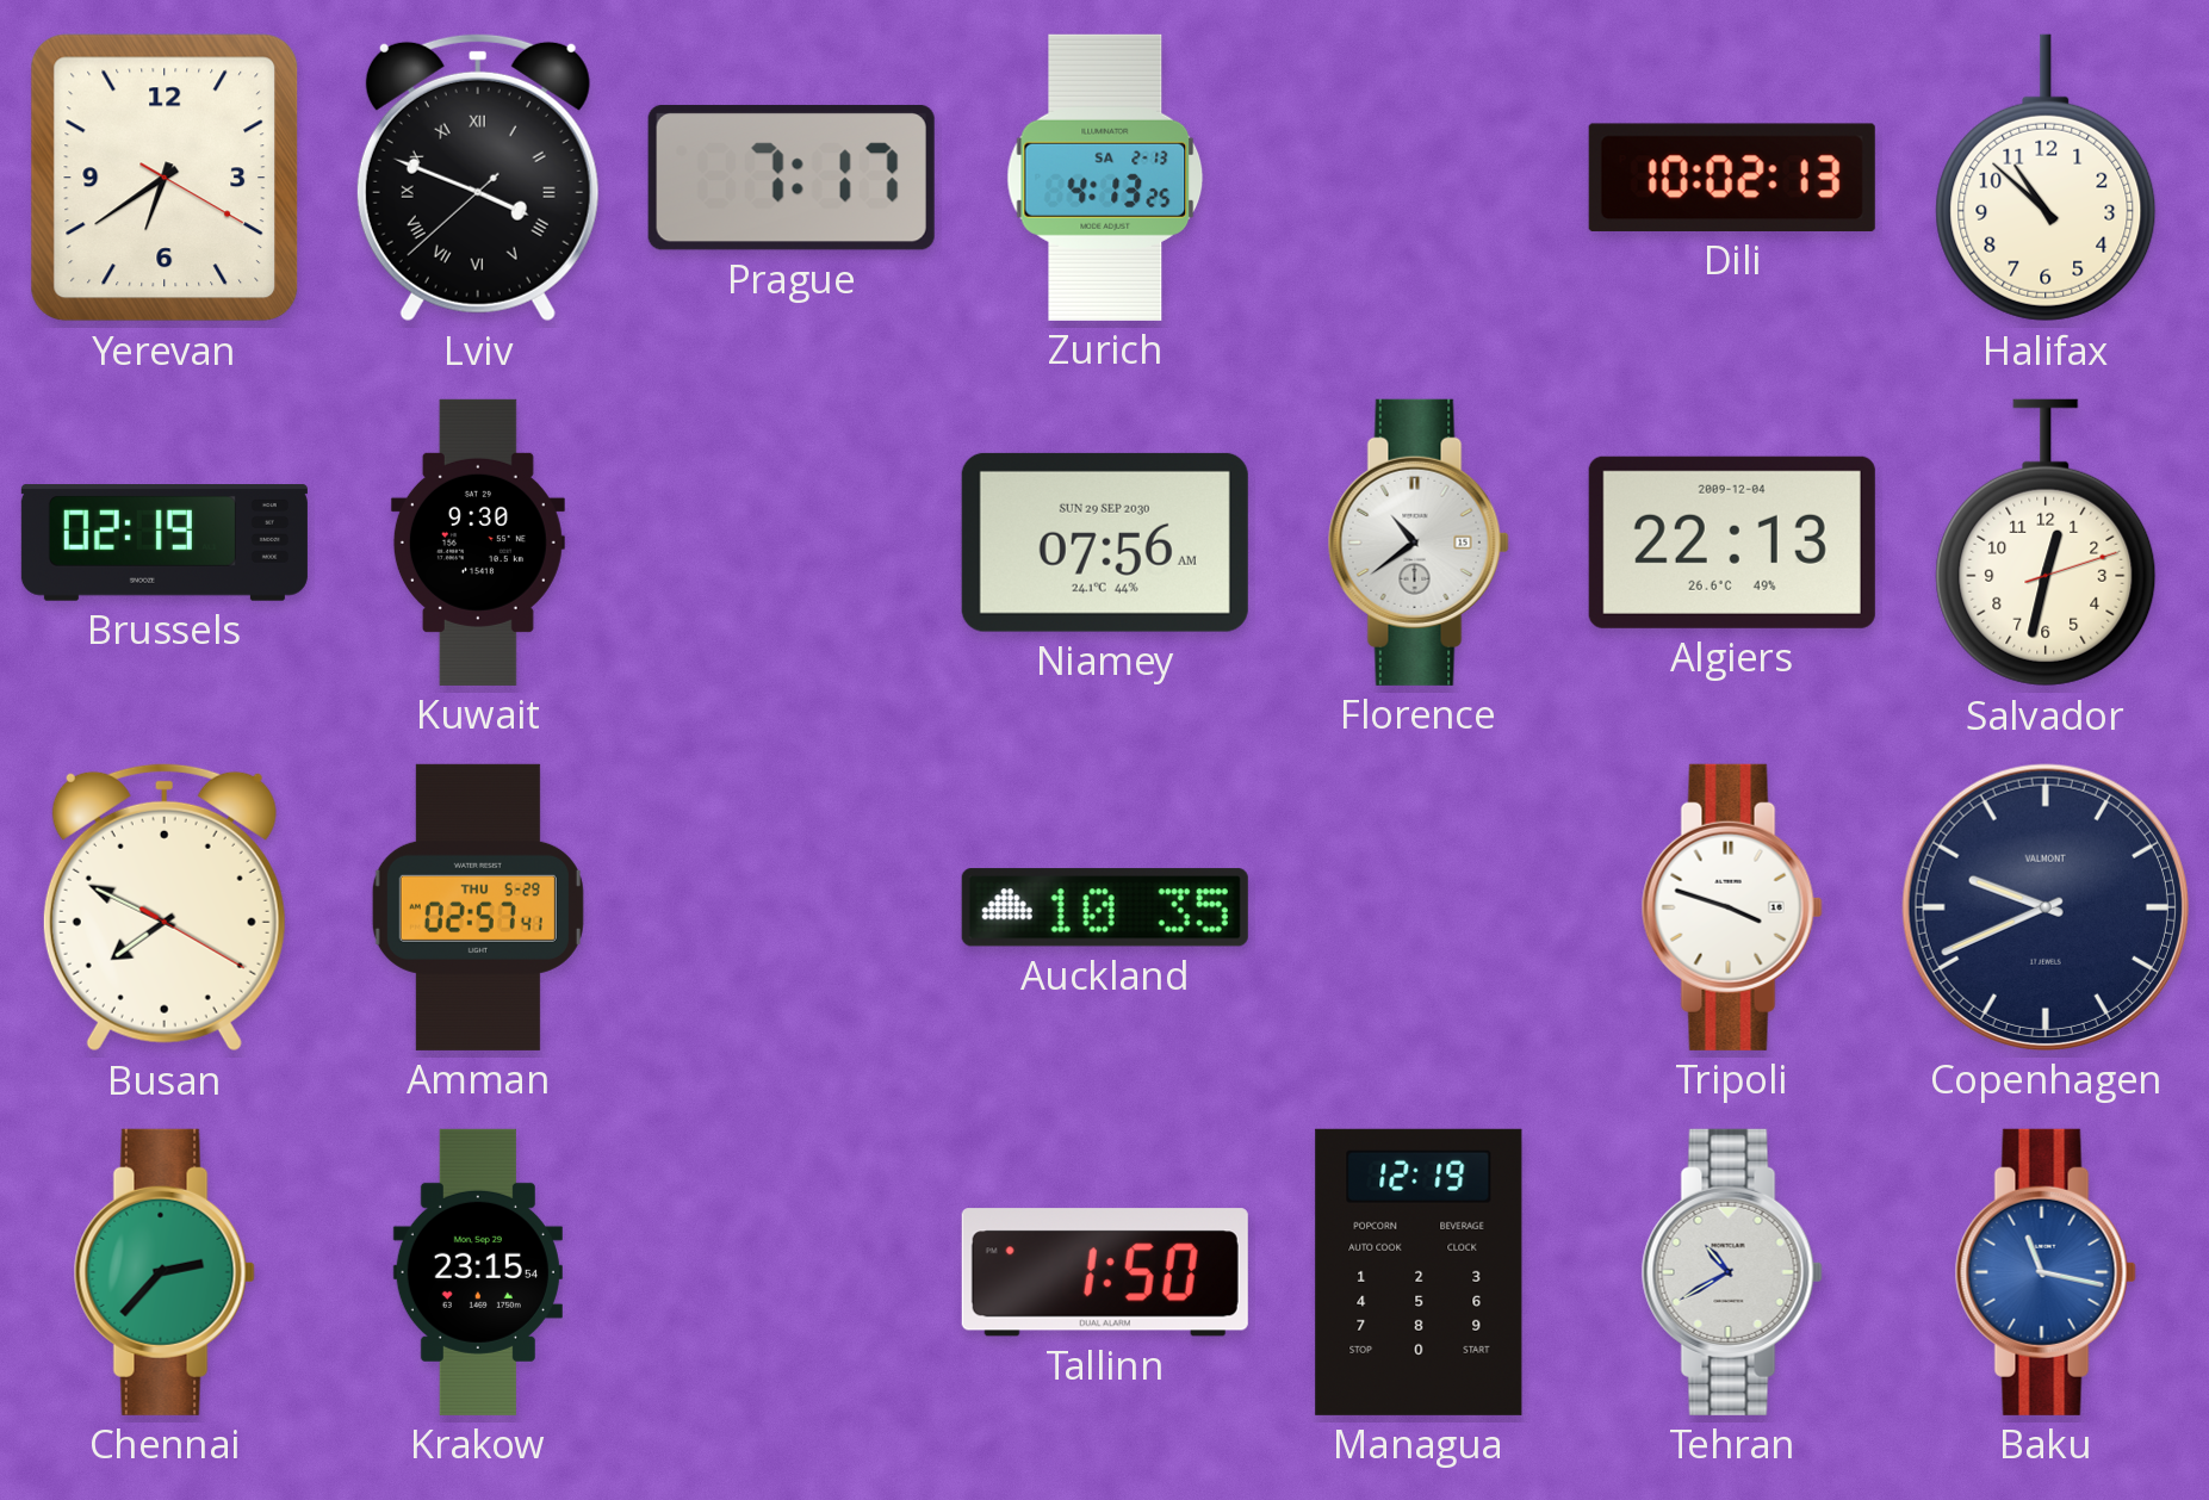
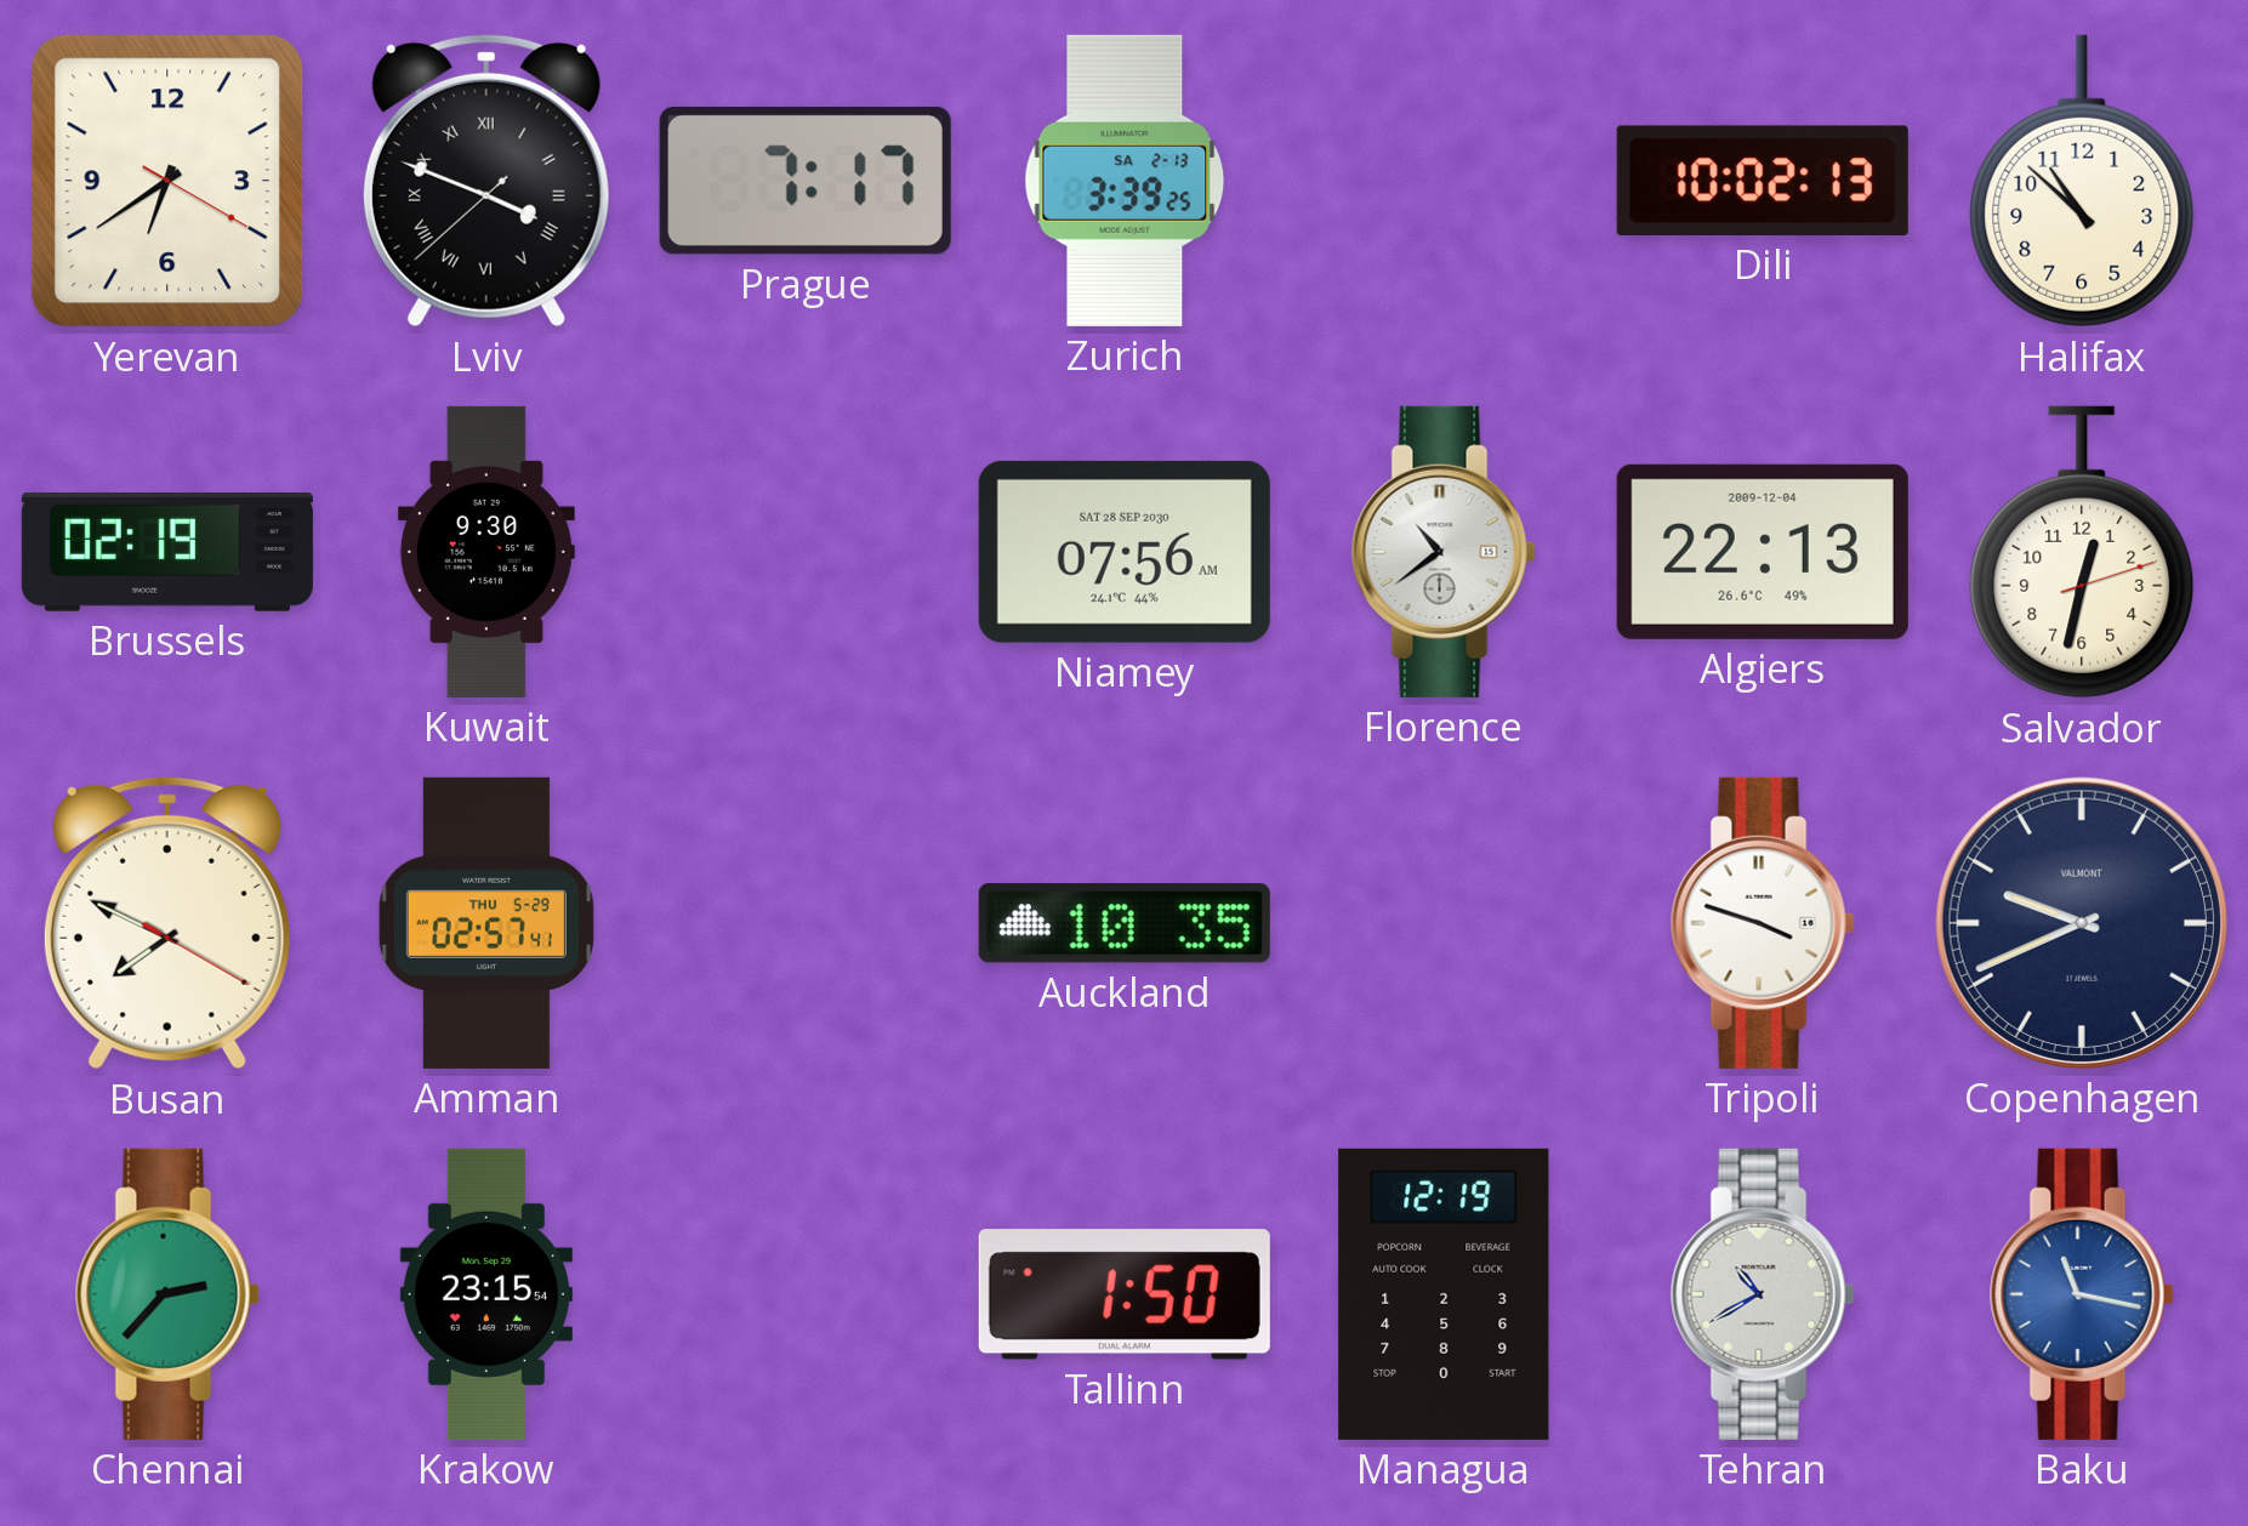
Zurich: 4:13 -> 3:39
Niamey date: SUN 29 SEP 2030 -> SAT 28 SEP 2030
